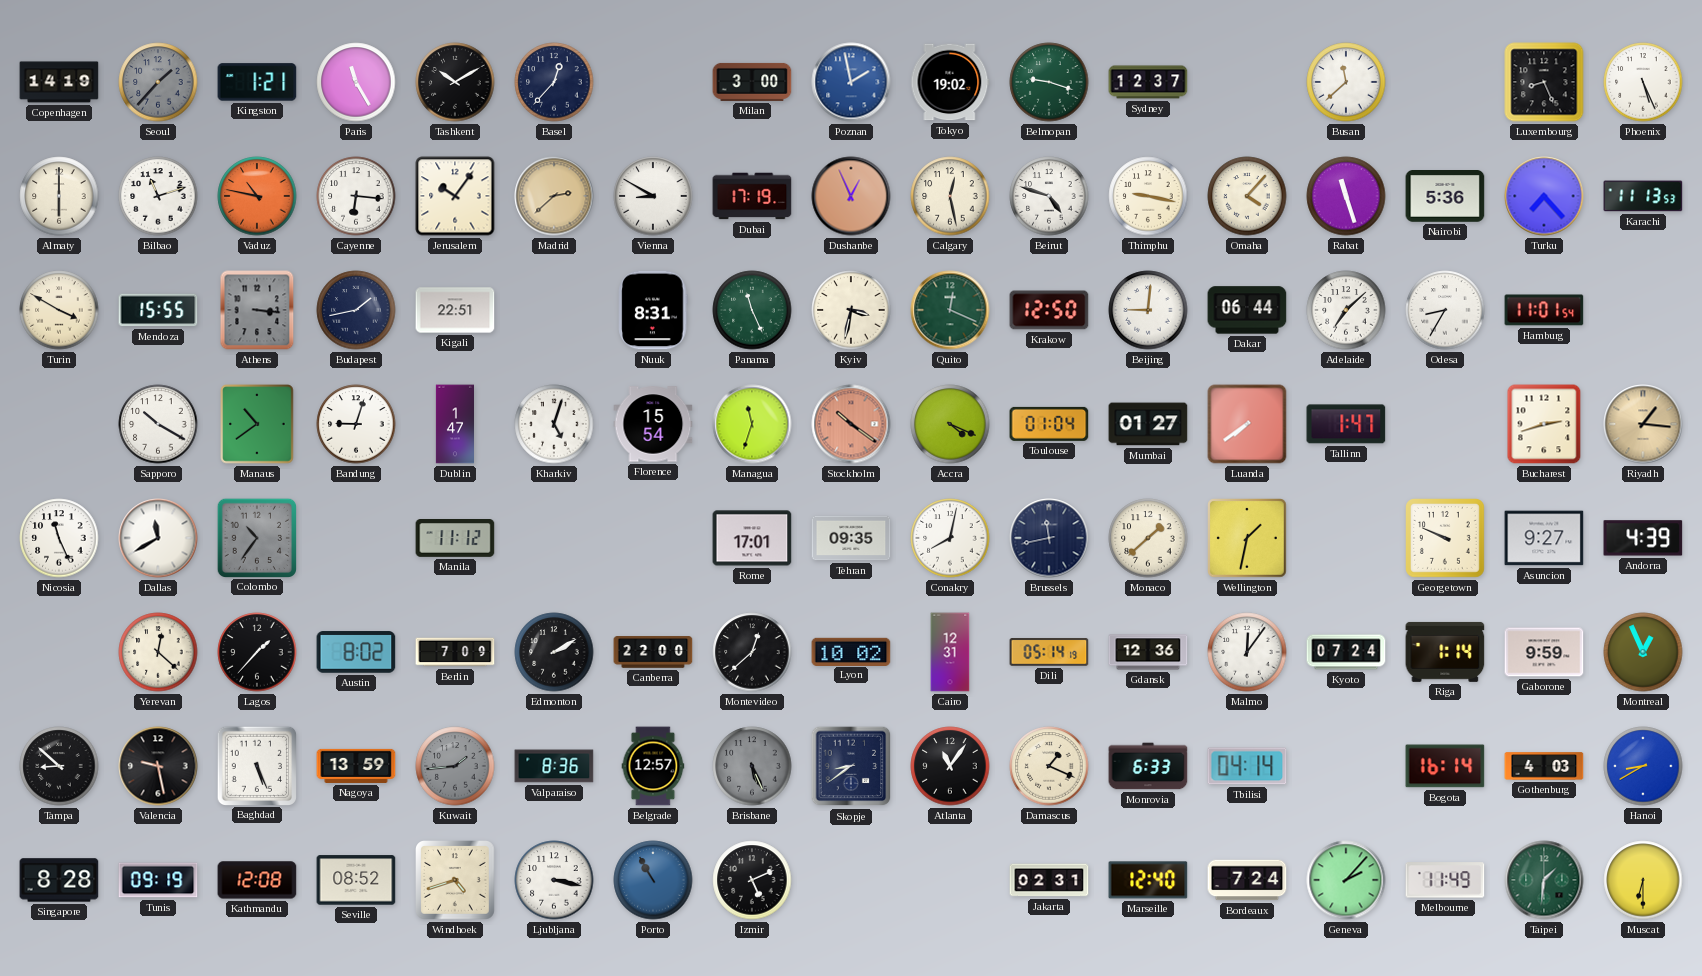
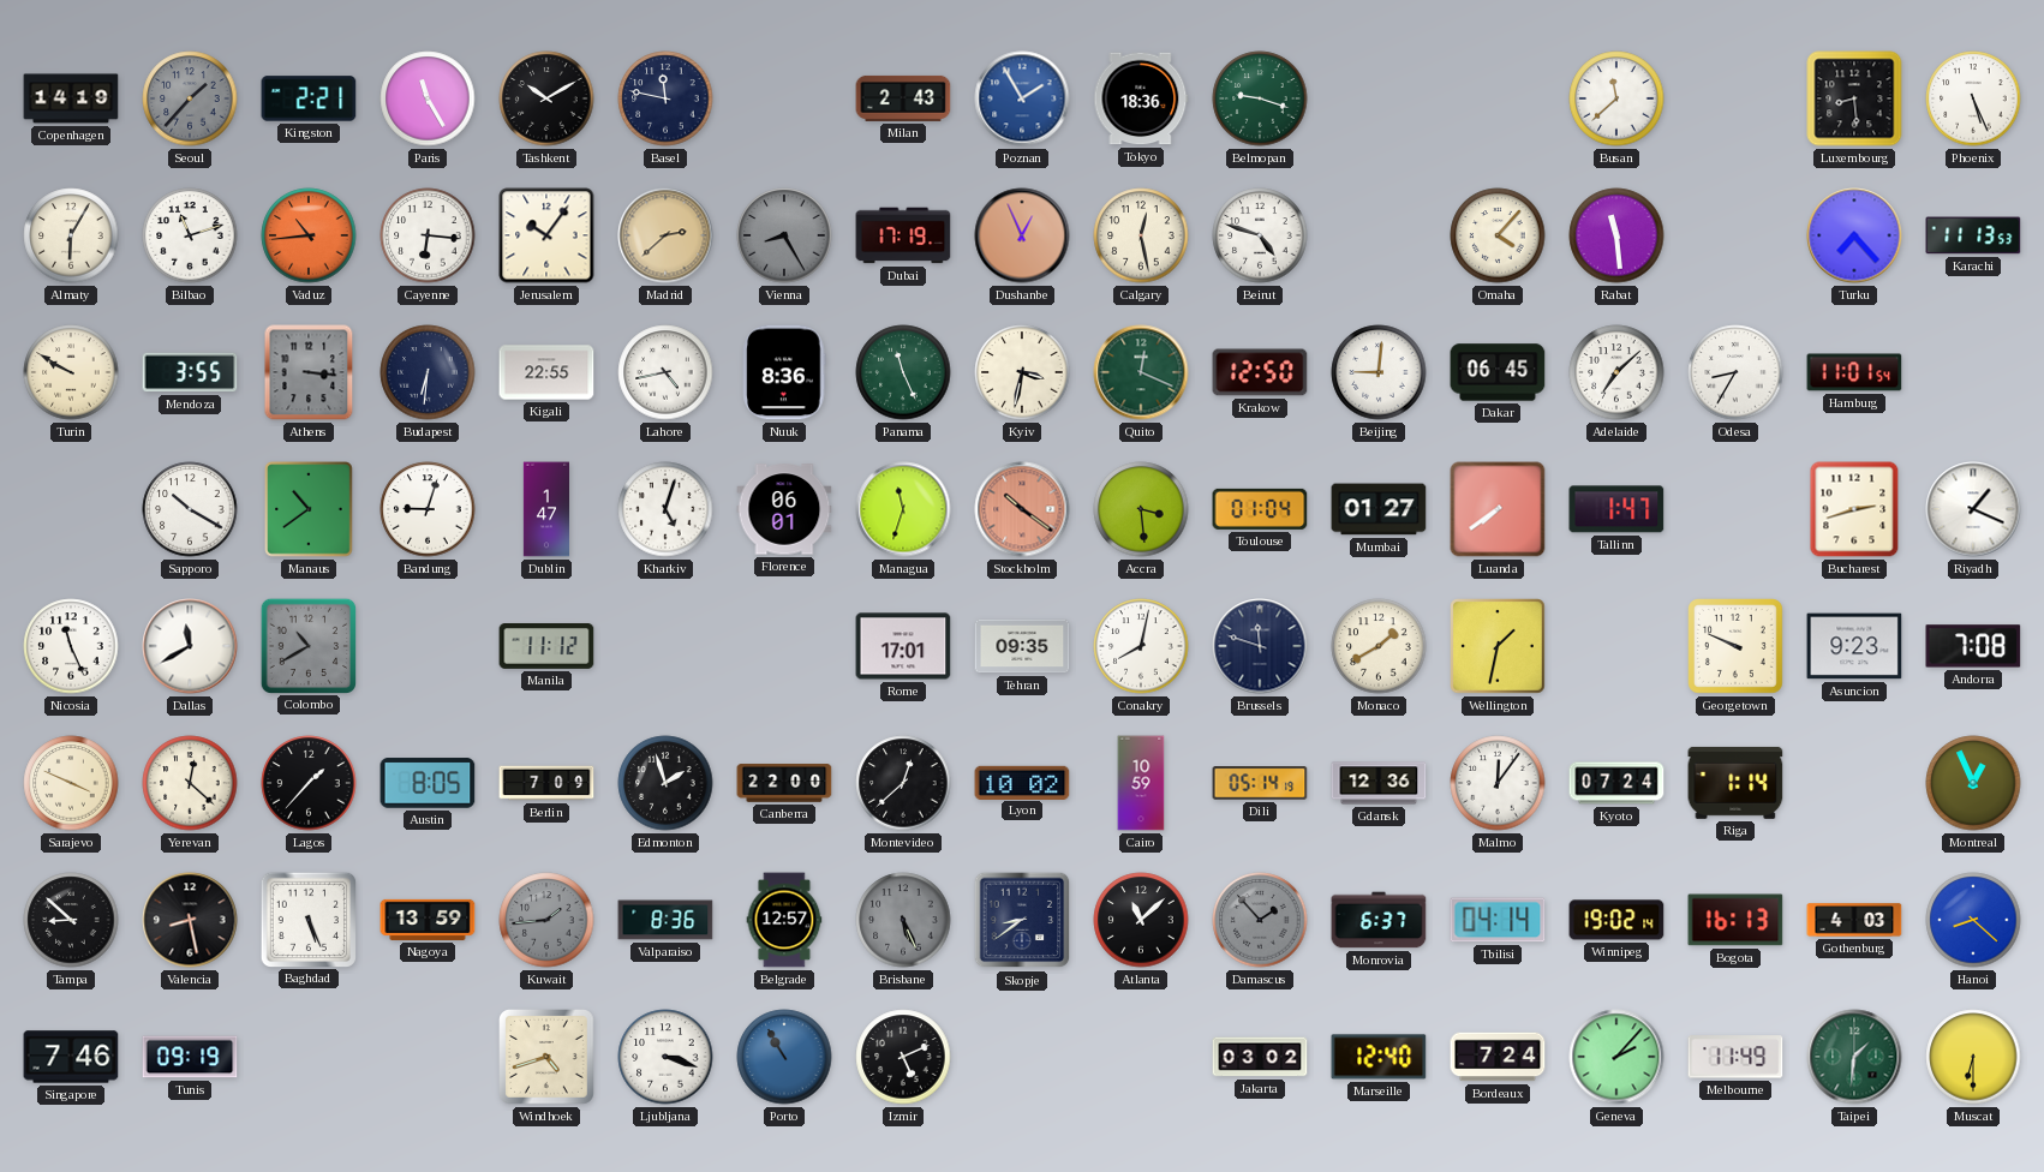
Kingston: 1:21 -> 2:21
Basel: 12:37 -> 11:47
Milan: 3:00 -> 2:43
Poznan: 1:58 -> 1:55
Tokyo: 19:02 -> 18:36
Sydney: 12:37 -> none
Luxembourg: 8:26 -> 8:29
Almaty: 6:00 -> 6:05
Vaduz: 10:47 -> 10:44
Vienna: 8:50 -> 8:25
Vienna dial: white -> grey
Thimphu: 9:17 -> none
Rabat: 11:27 -> 11:29
Nairobi: 5:36 -> none
Turin: 3:50 -> 9:50
Mendoza: 15:55 -> 3:55
Budapest: 1:43 -> 6:31
Kigali: 22:51 -> 22:55
Lahore: none -> 4:43
Nuuk: 8:31 -> 8:36
Dakar: 06:44 -> 06:45
Florence: 15:54 -> 06:01
Accra: 4:19 -> 3:29
Riyadh: 1:16 -> 1:19
Riyadh dial: champagne -> white
Colombo: 10:36 -> 10:40
Brussels: 11:43 -> 11:48
Monaco: 1:38 -> 1:40
Asuncion: 9:27 -> 9:23
Andorra: 4:39 -> 7:08
Sarajevo: none -> 3:49
Austin: 8:02 -> 8:05
Edmonton: 2:10 -> 1:57
Cairo: 12:31 -> 10:59
Gaborone: 9:59 -> none
Valencia: 9:28 -> 8:28
Atlanta: 11:06 -> 11:08
Damascus: 1:19 -> 1:53
Damascus dial: cream -> grey
Monrovia: 6:33 -> 6:37
Winnipeg: none -> 19:02
Bogota: 16:14 -> 16:13
Hanoi: 8:40 -> 8:22
Singapore: 8:28 -> 7:46
Kathmandu: 12:08 -> none
Seville: 08:52 -> none
Ljubljana: 3:17 -> 3:18
Jakarta: 02:31 -> 03:02
